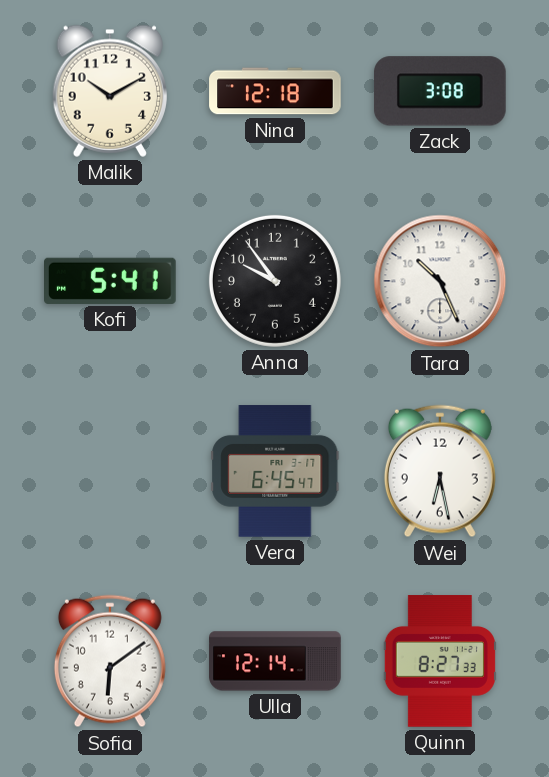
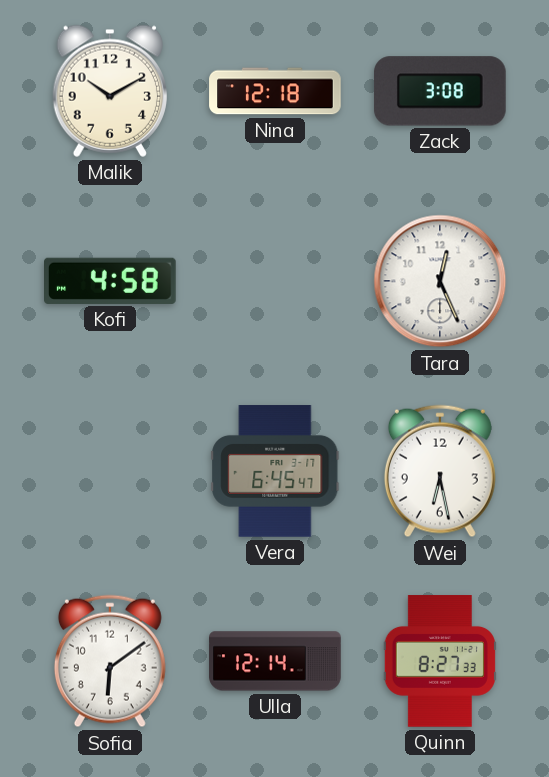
Kofi: 5:41 -> 4:58
Anna: 9:54 -> none
Tara: 10:26 -> 12:26
